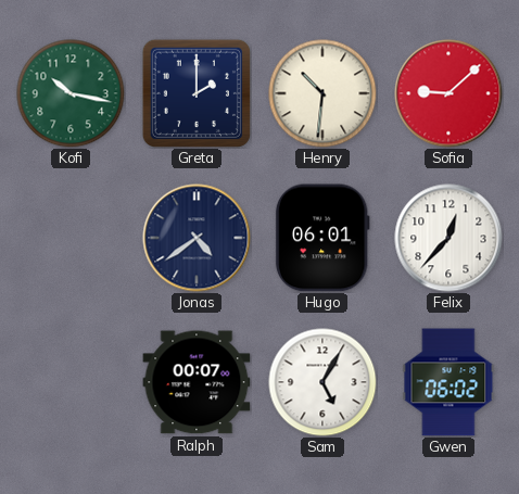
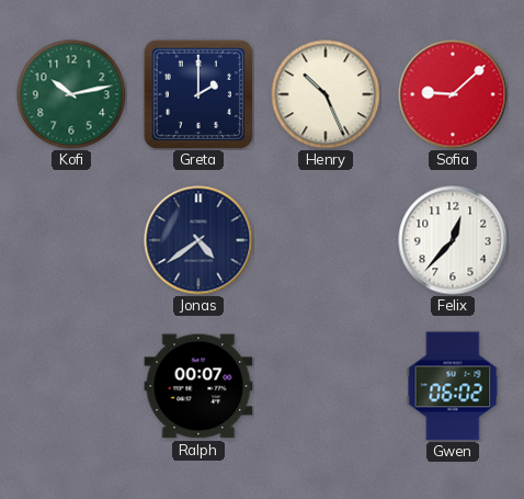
Kofi: 10:17 -> 10:13
Henry: 10:31 -> 10:26
Hugo: 06:01 -> none
Sam: 5:05 -> none
